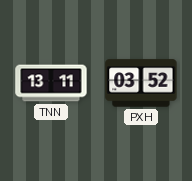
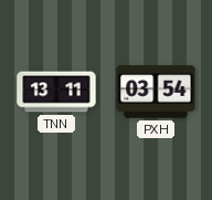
PXH: 03:52 -> 03:54
